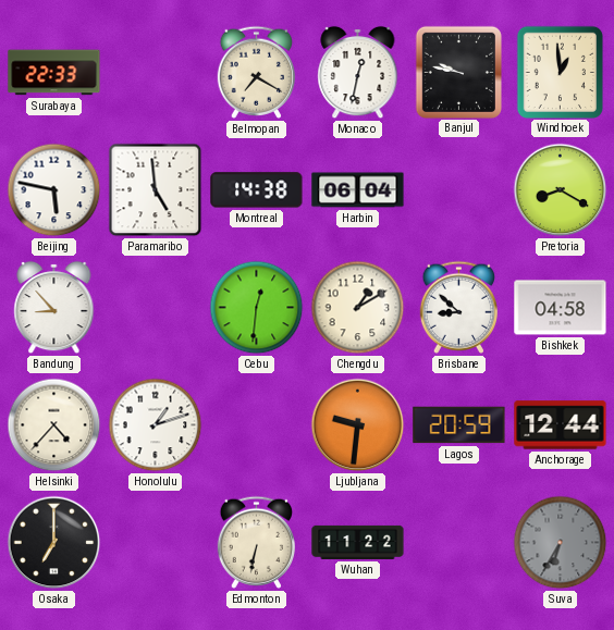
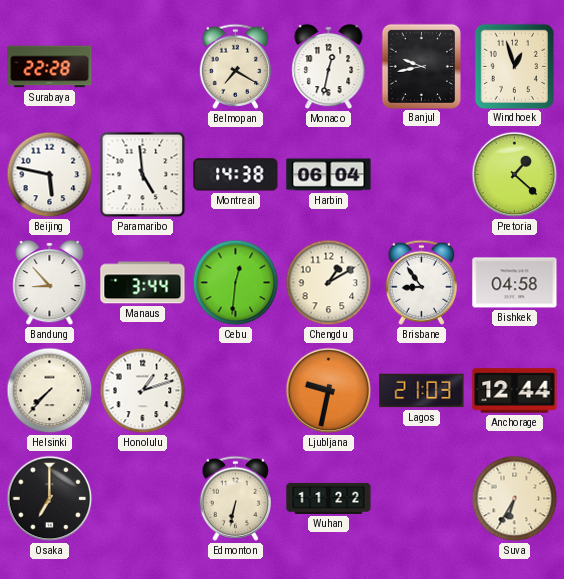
Surabaya: 22:33 -> 22:28
Banjul: 9:47 -> 9:43
Windhoek: 12:59 -> 12:57
Pretoria: 8:20 -> 1:22
Manaus: none -> 3:44
Brisbane: 8:52 -> 8:54
Helsinki: 4:37 -> 7:37
Ljubljana: 9:31 -> 9:32
Lagos: 20:59 -> 21:03
Suva dial: grey -> cream
